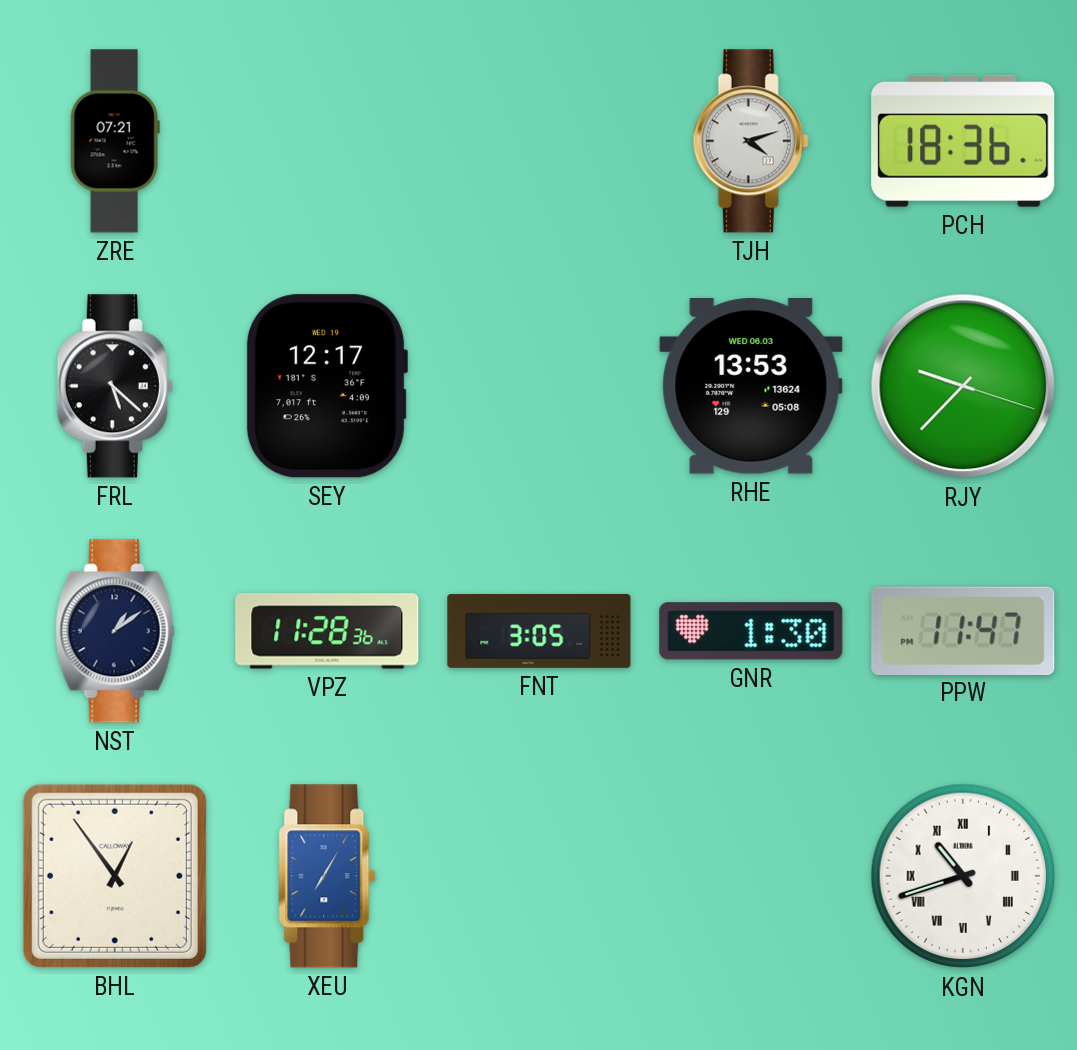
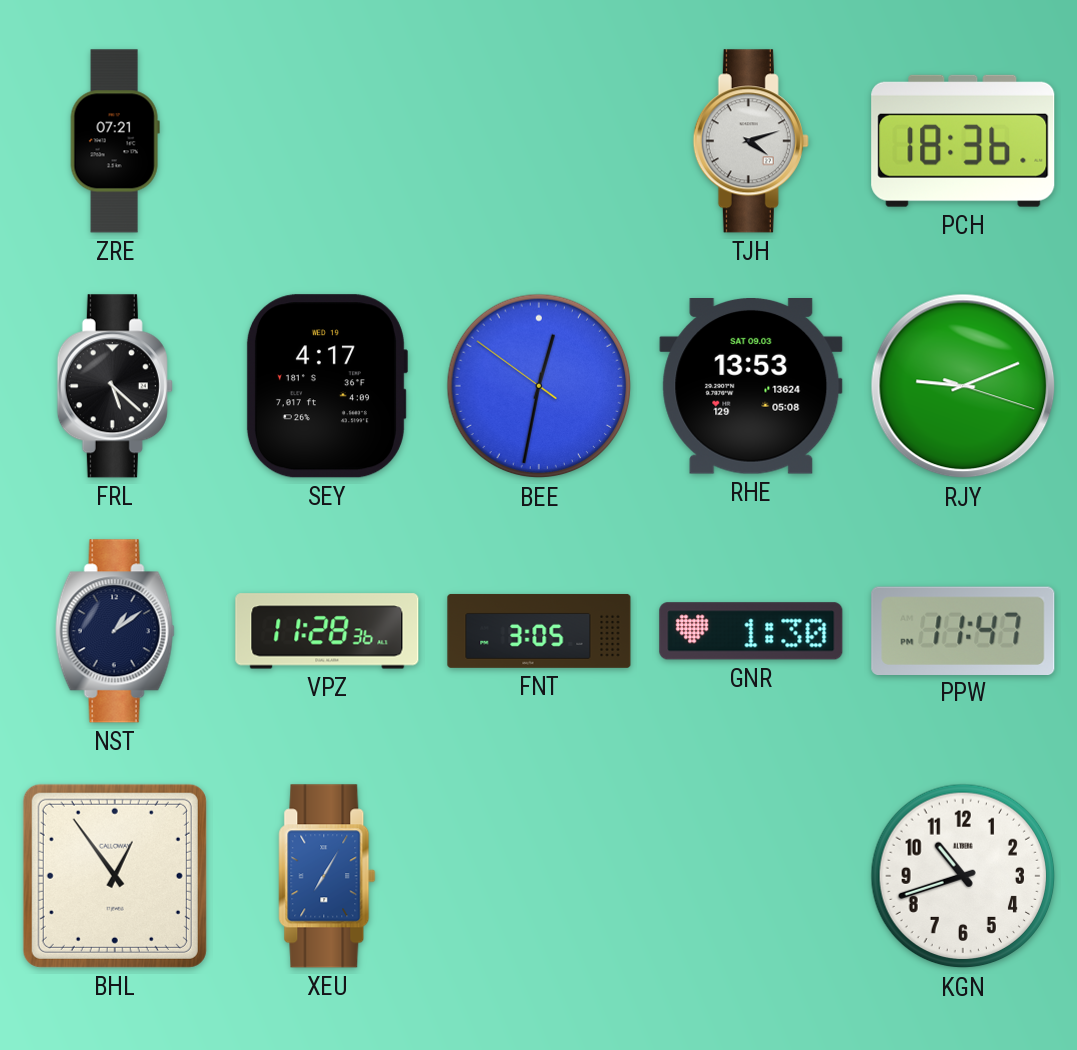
SEY: 12:17 -> 4:17
BEE: none -> 12:31
RHE date: WED 06.03 -> SAT 09.03
RJY: 9:37 -> 9:11
KGN numerals: Roman -> Arabic
